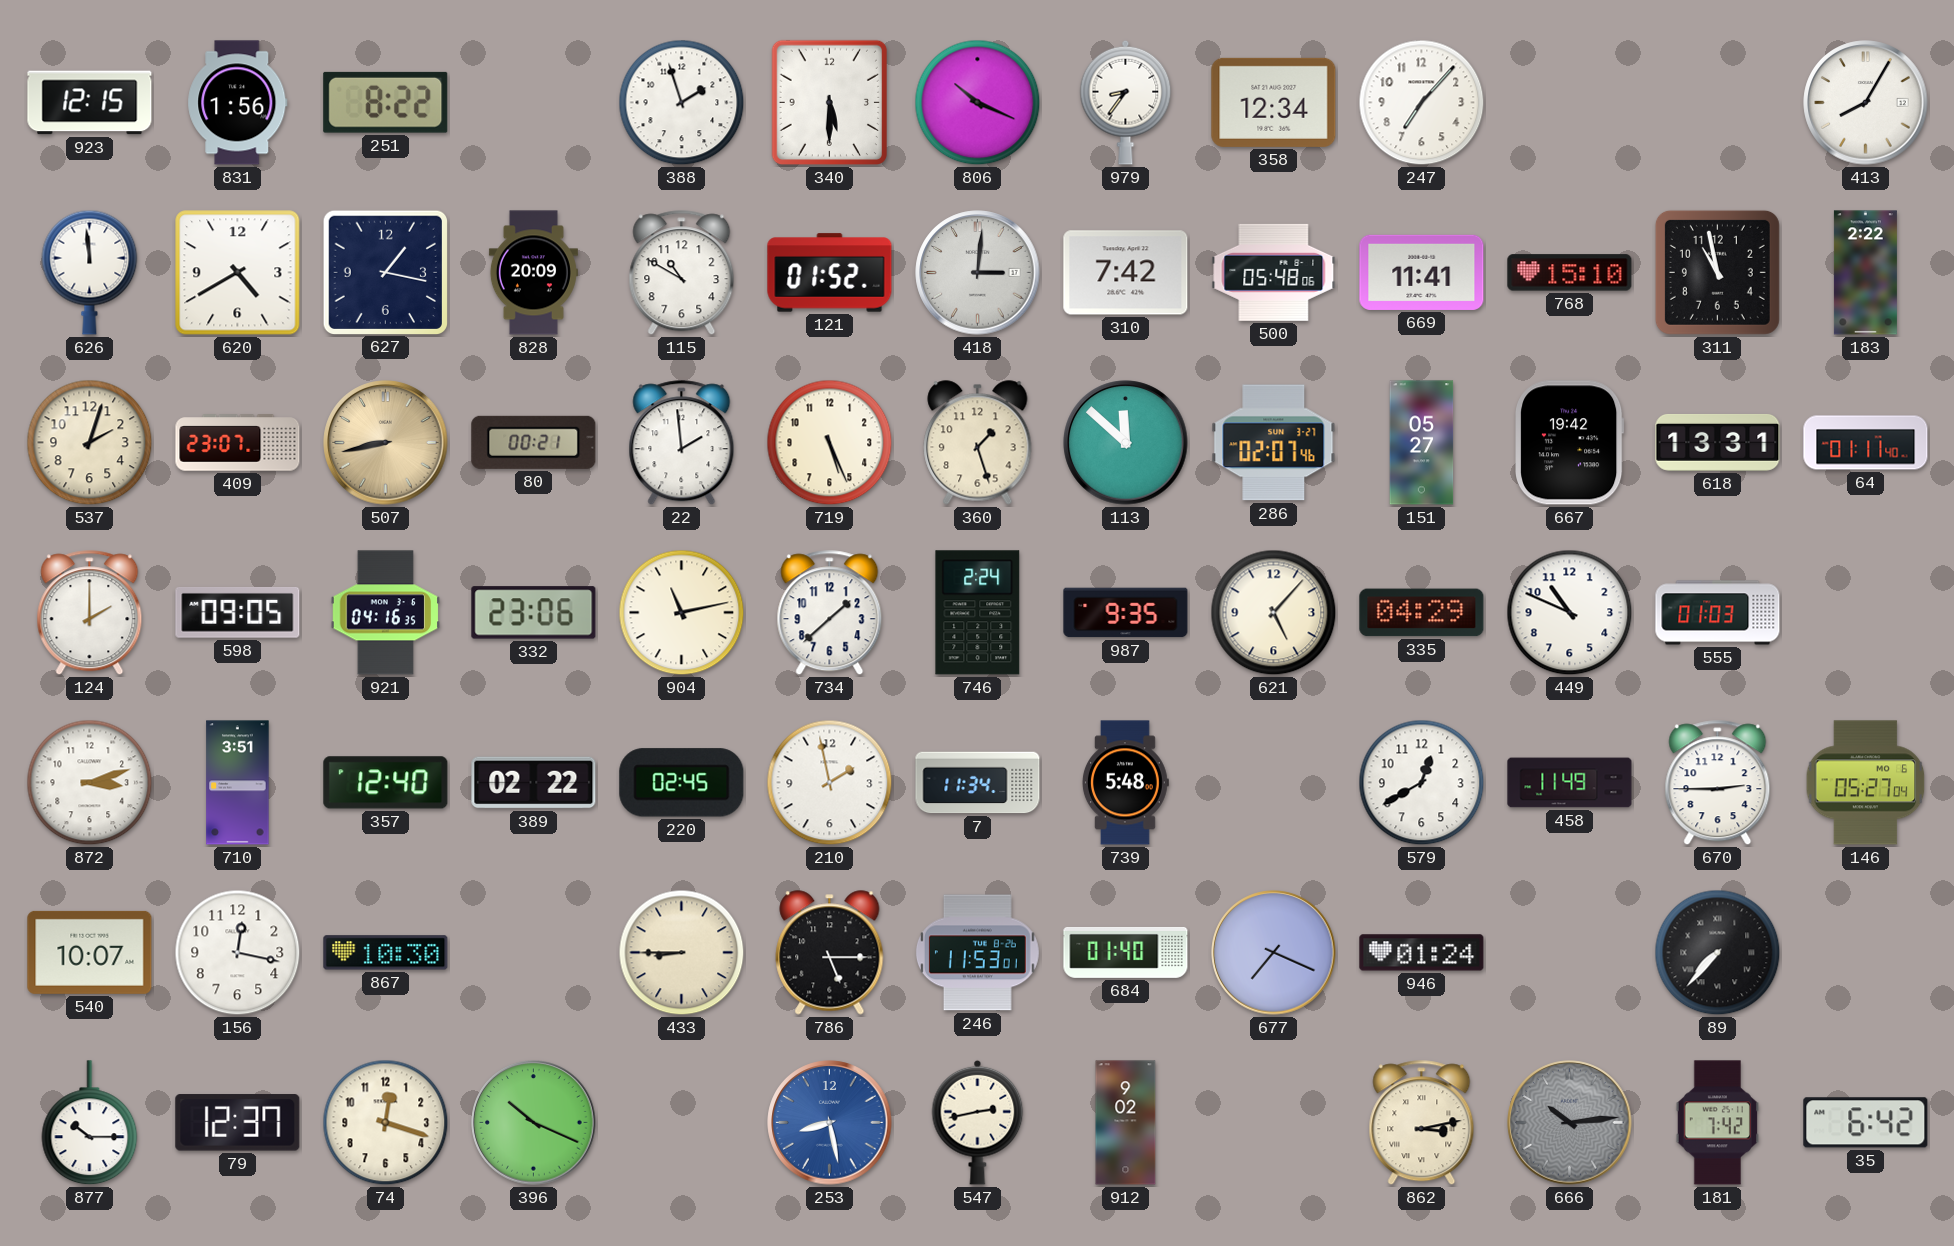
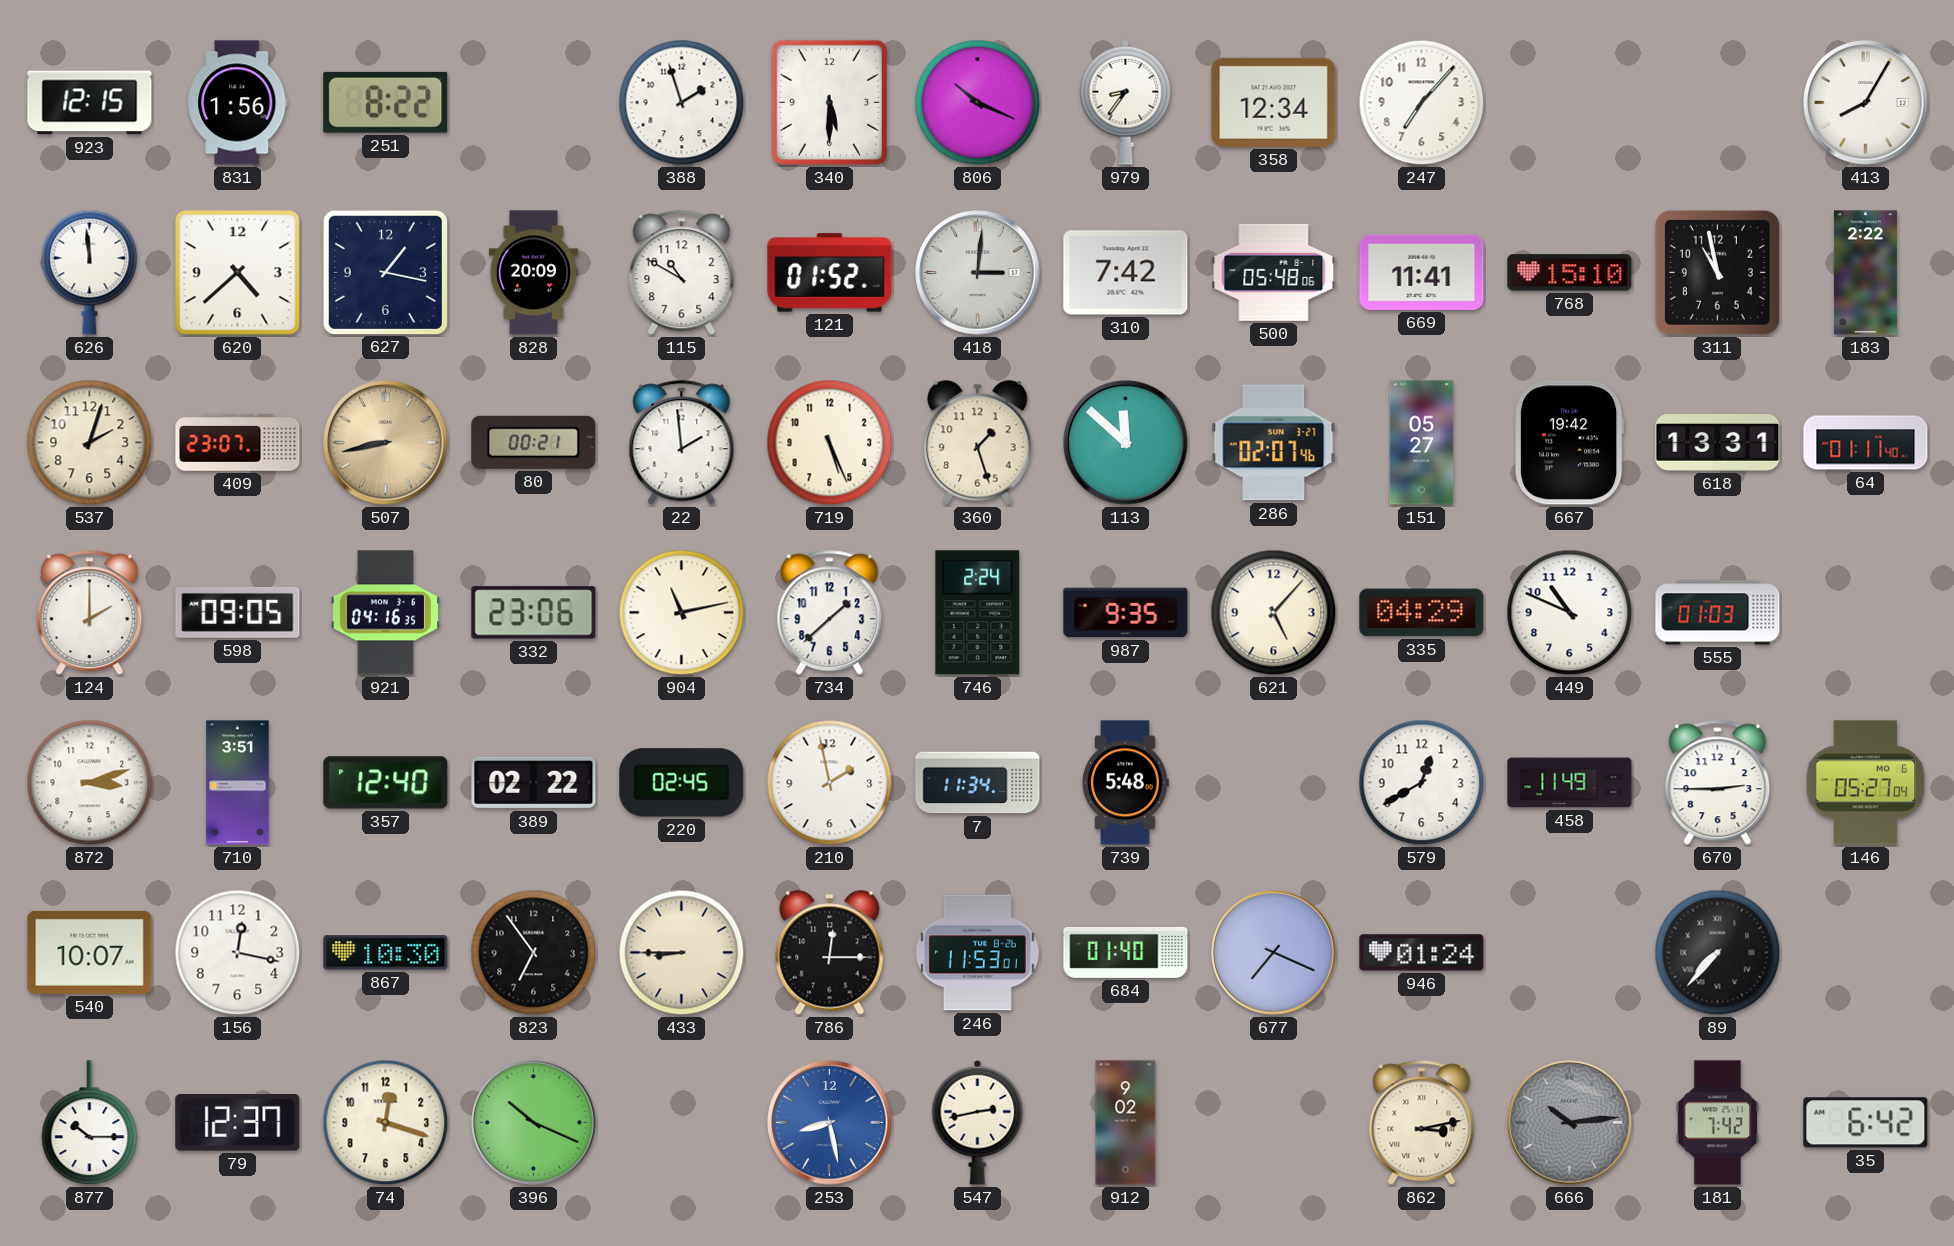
620: 4:40 -> 4:38
823: none -> 6:54
786: 5:15 -> 12:15
